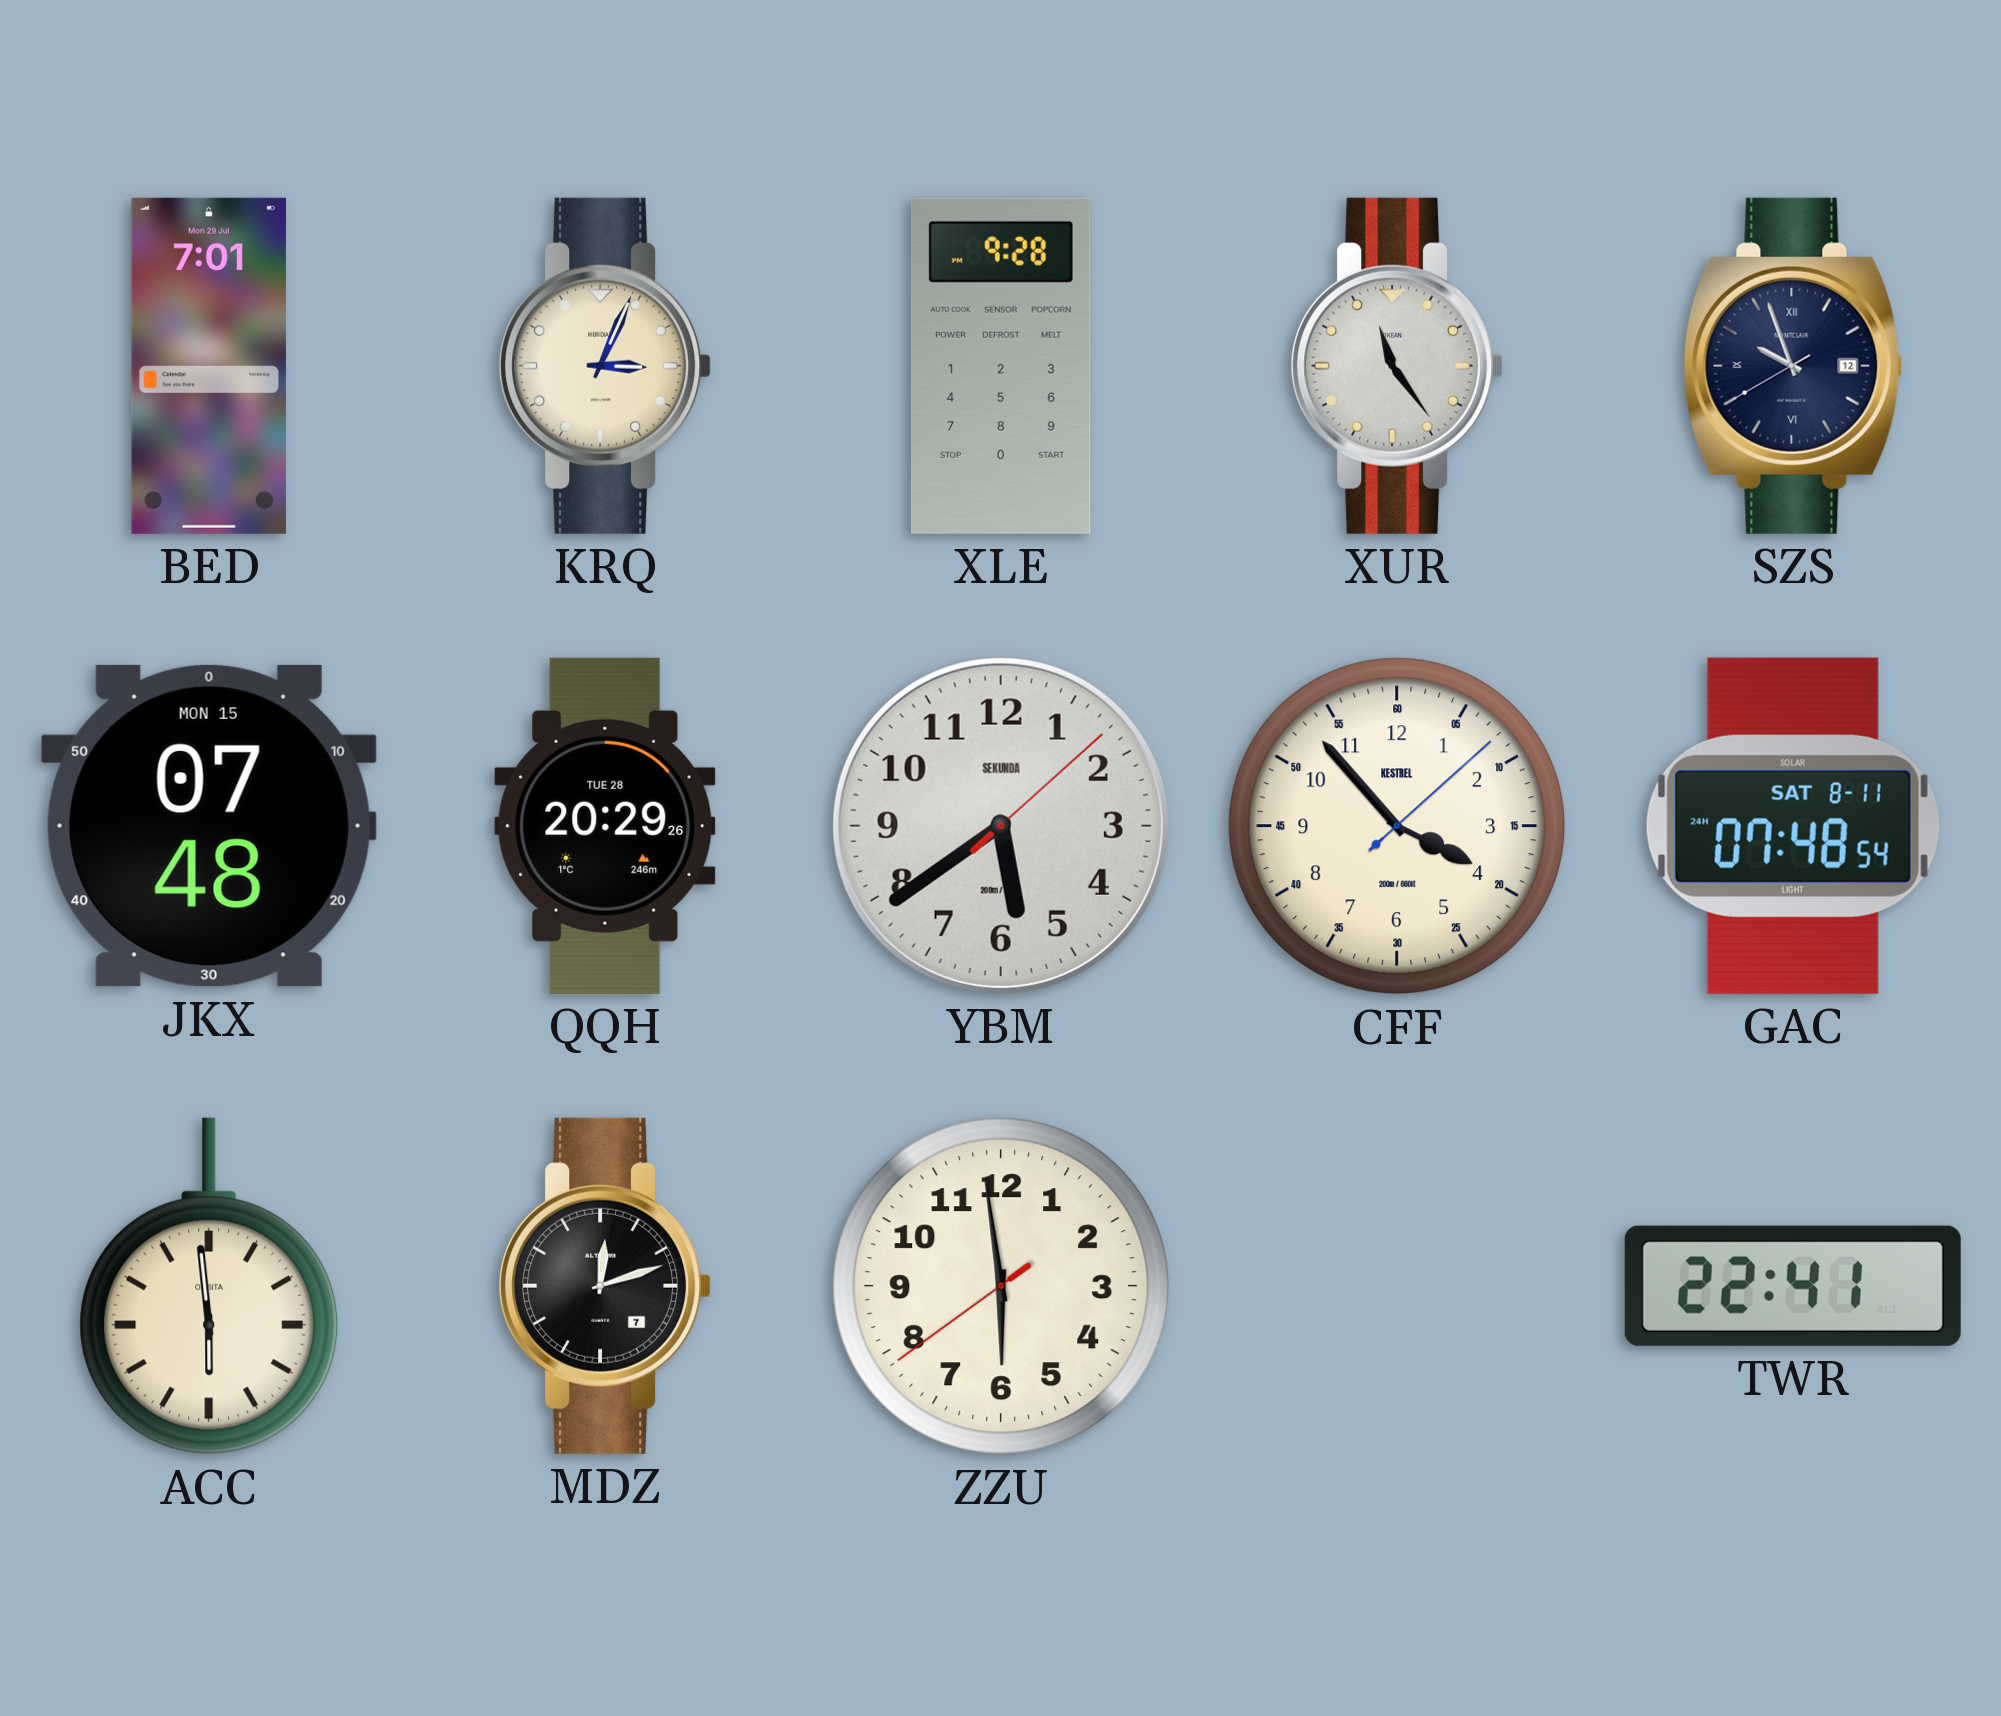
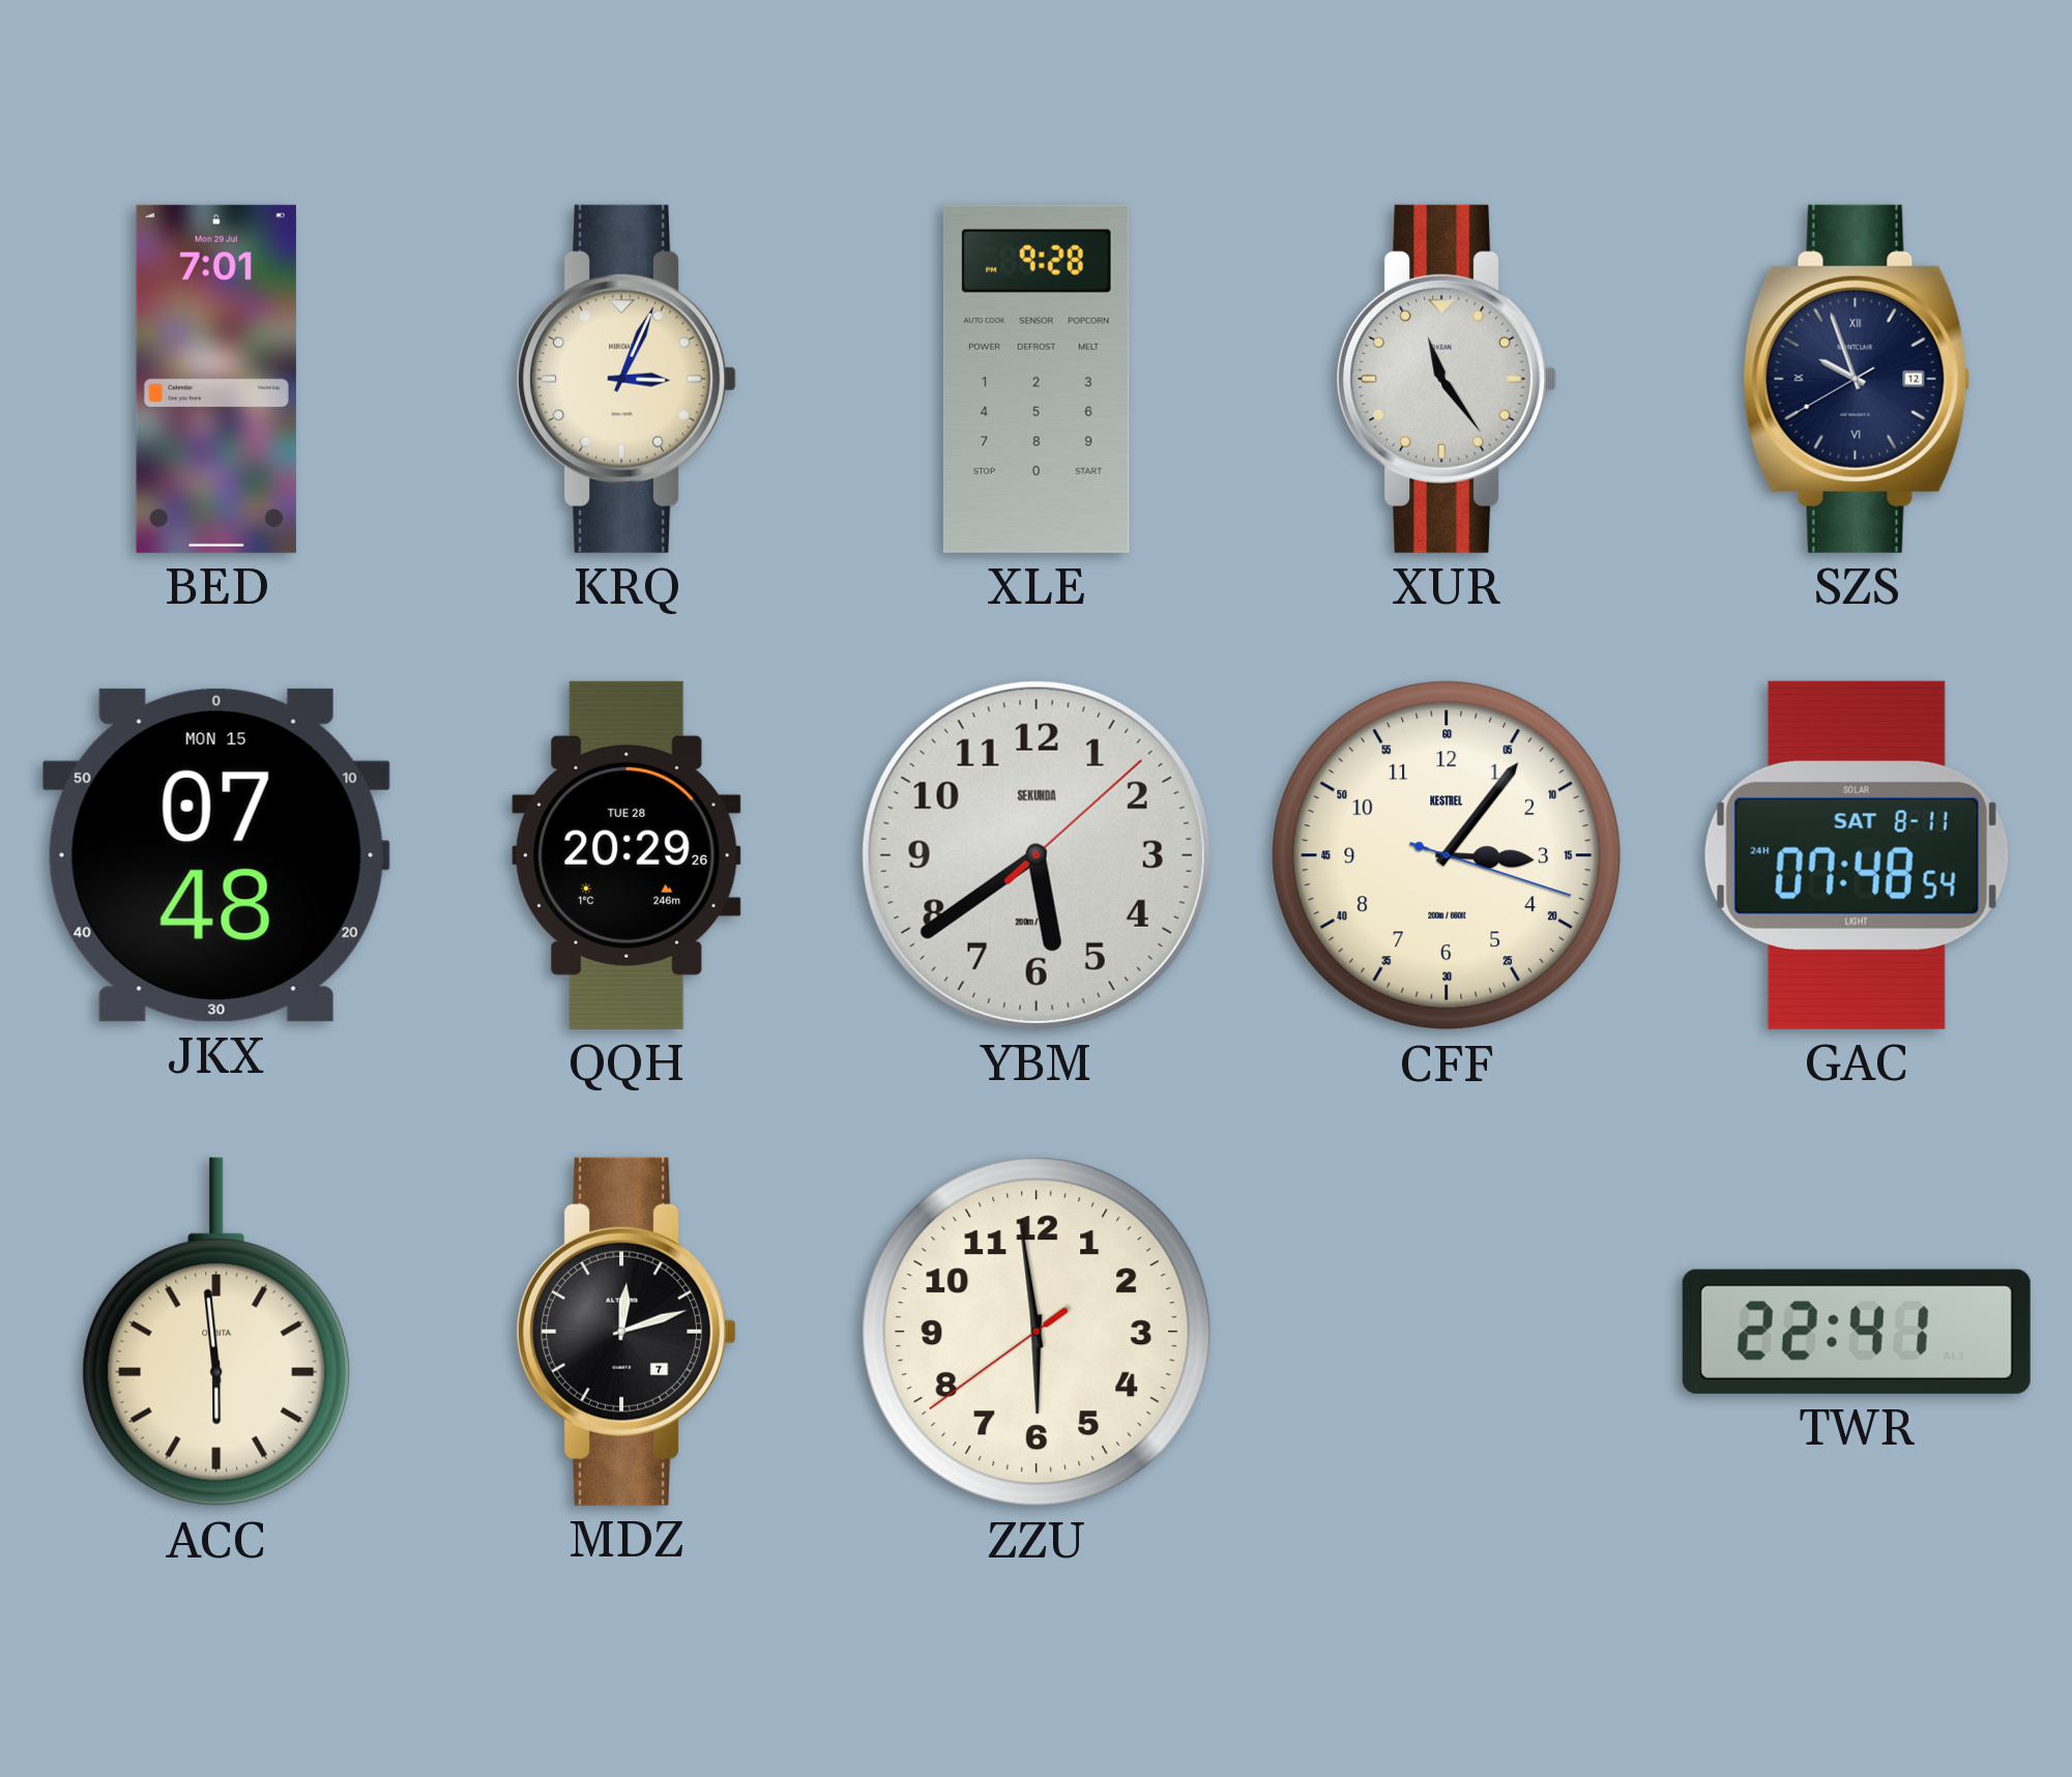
CFF: 3:53 -> 3:06
